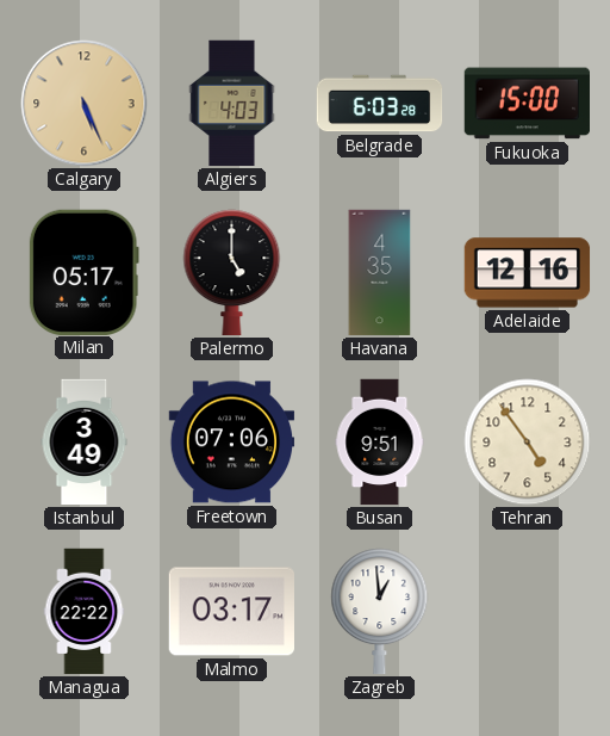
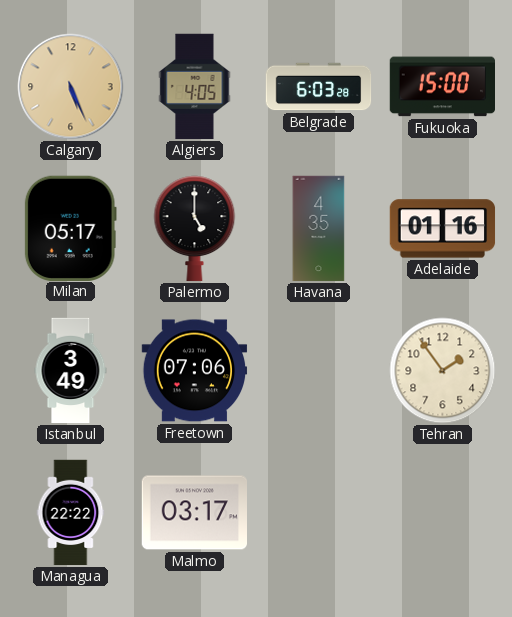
Algiers: 4:03 -> 4:05
Adelaide: 12:16 -> 01:16
Busan: 9:51 -> none
Tehran: 4:54 -> 1:54
Zagreb: 12:59 -> none
